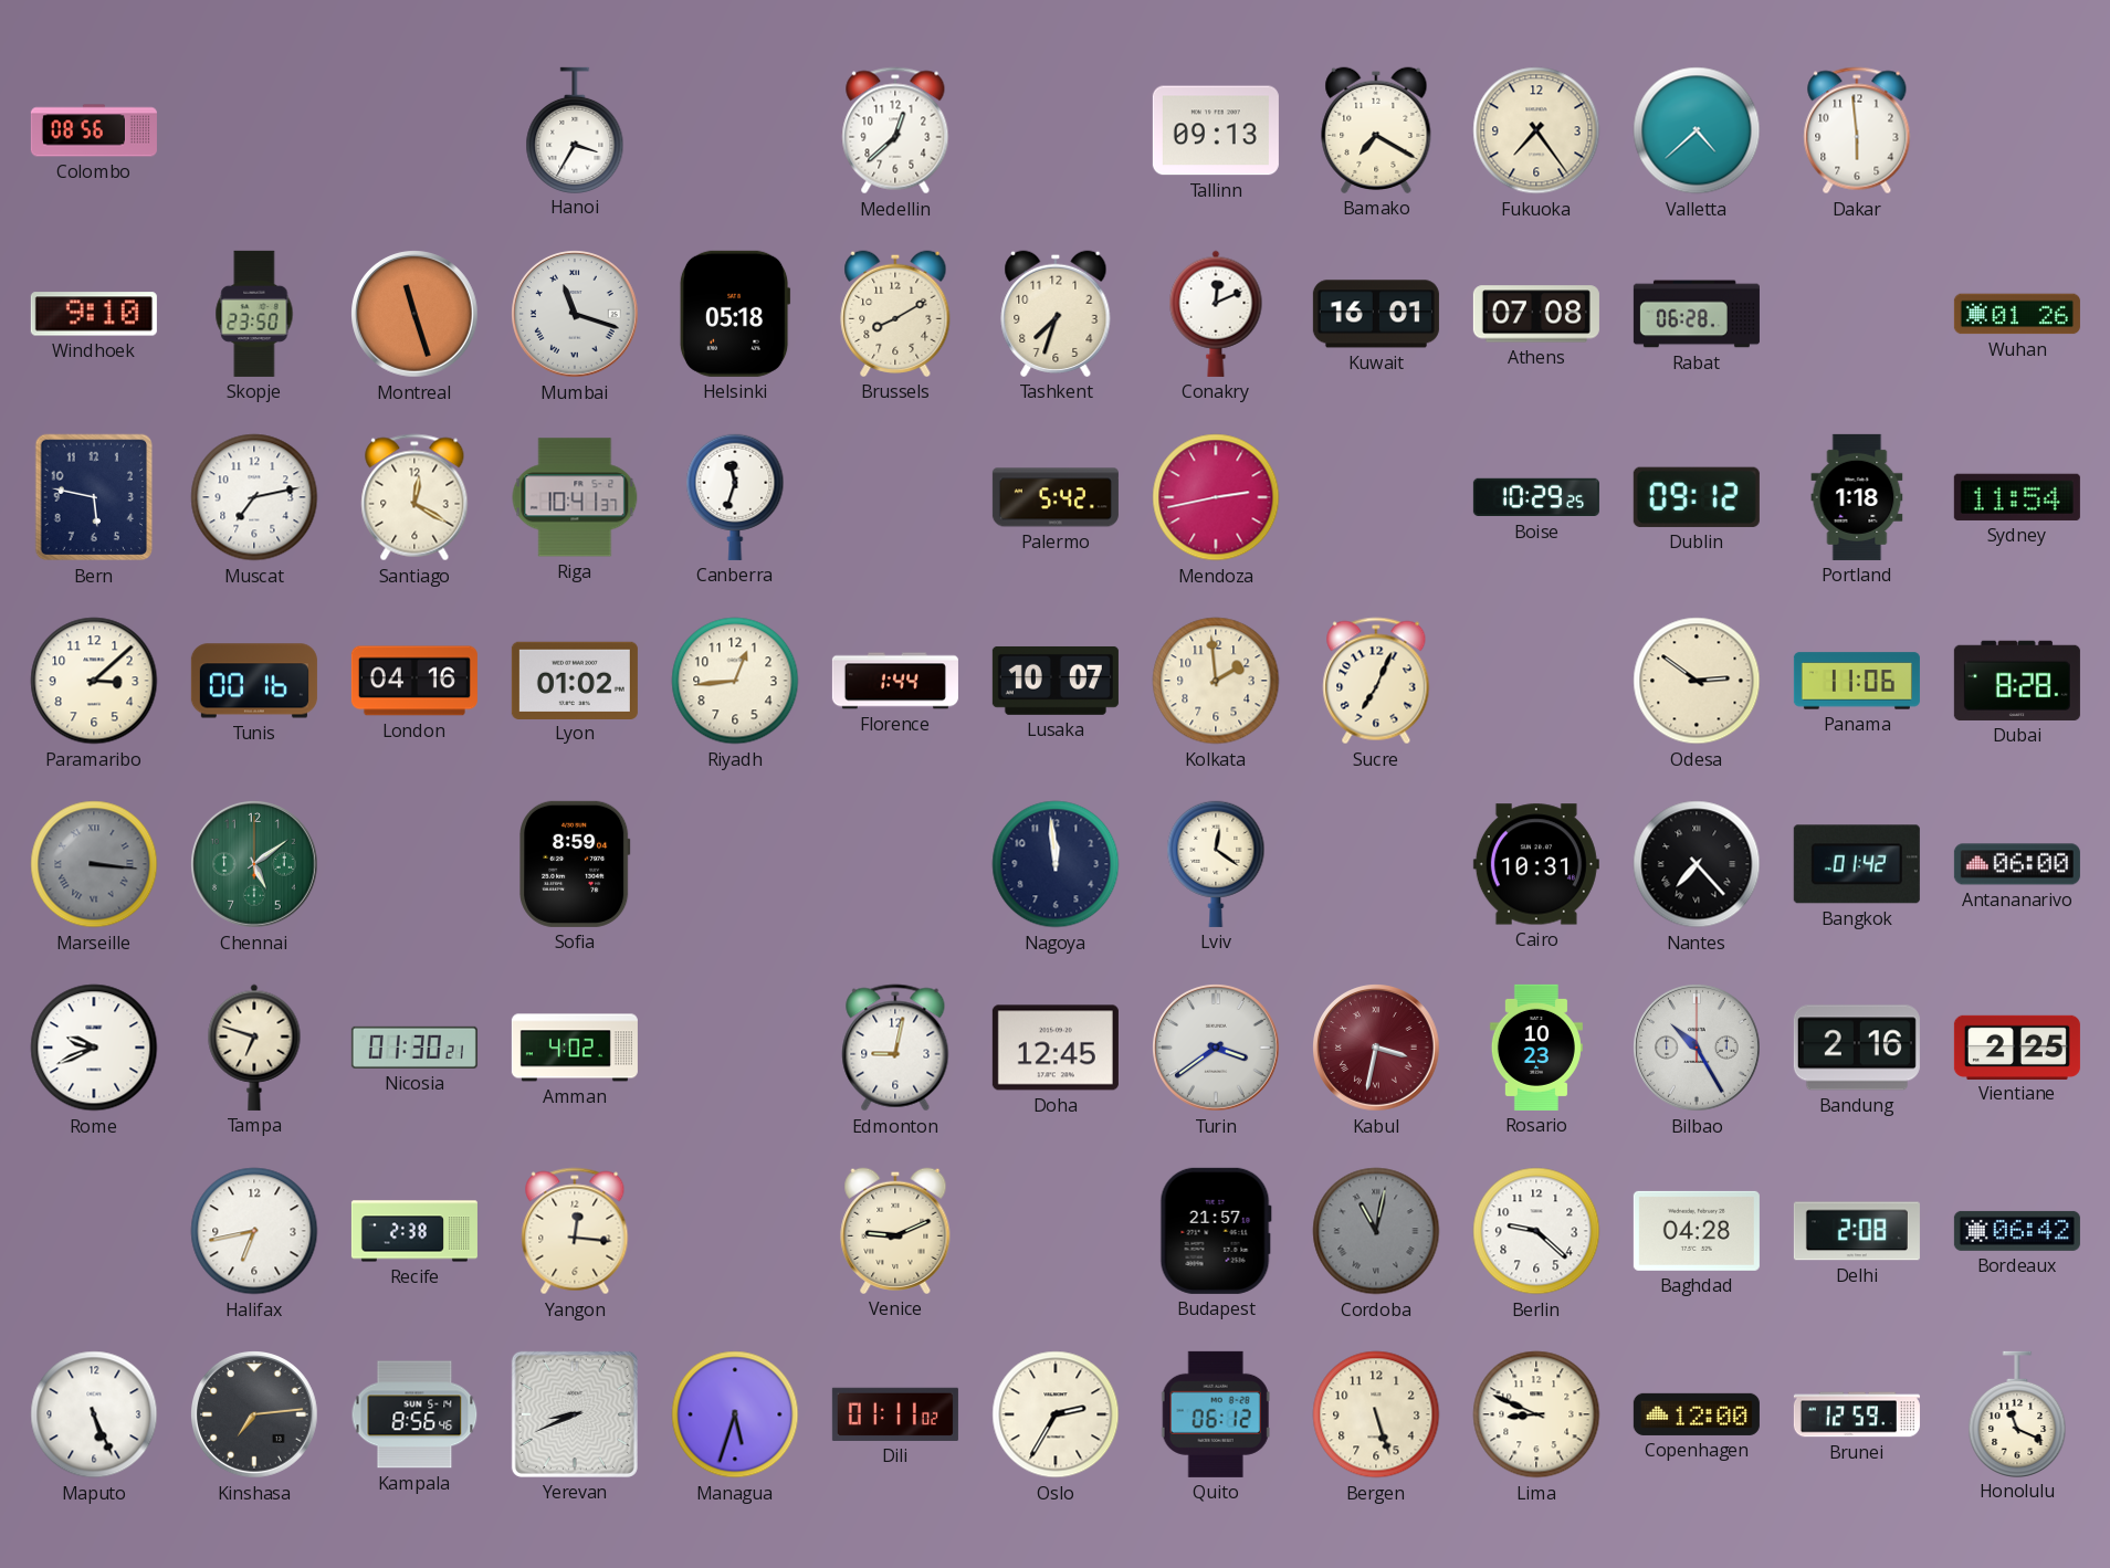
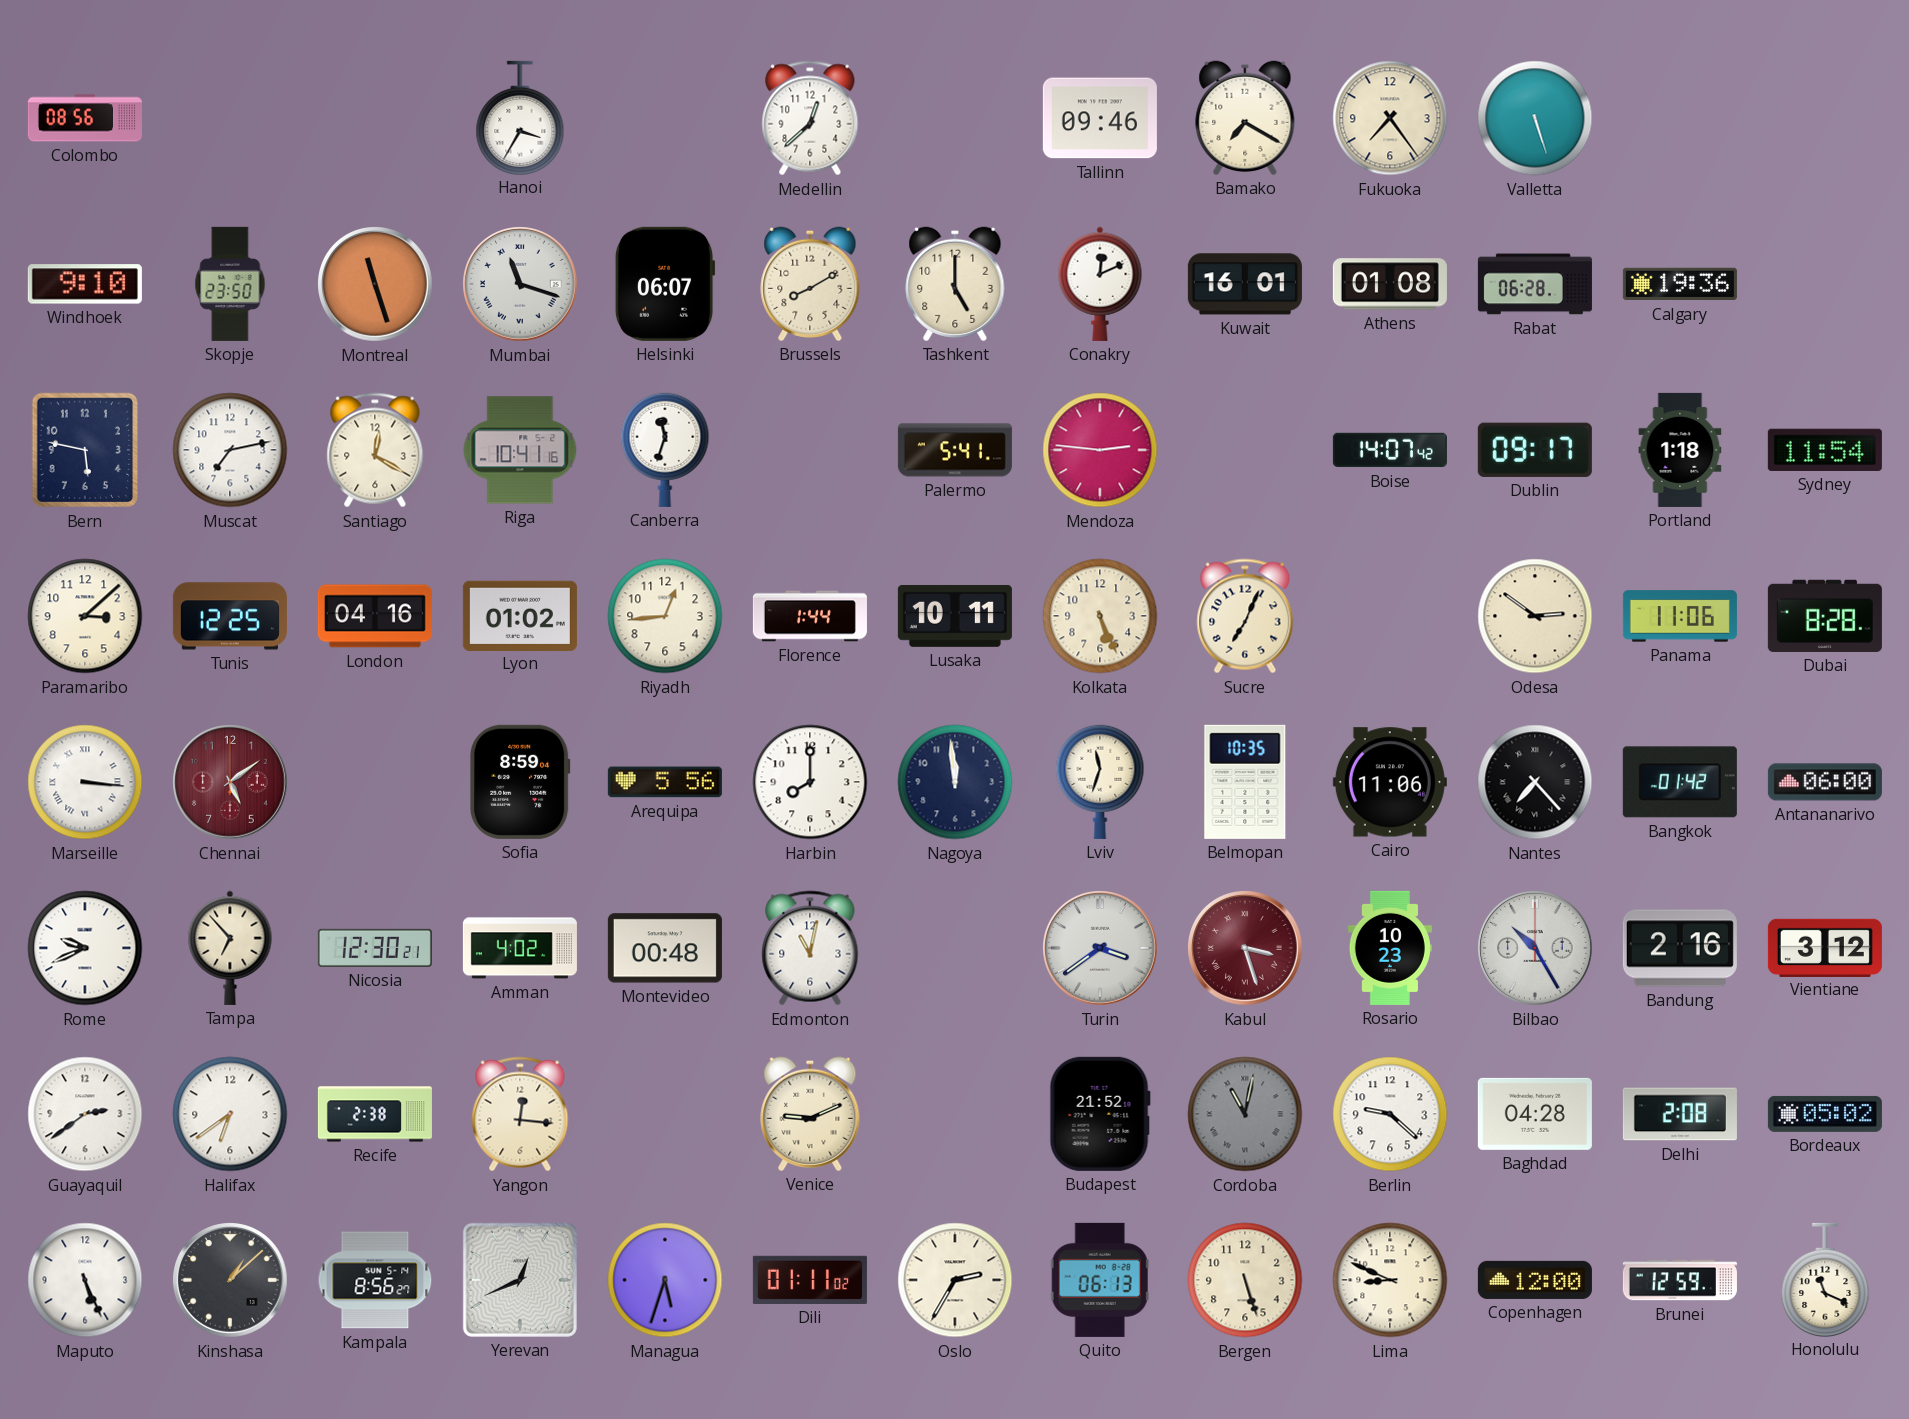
Tallinn: 09:13 -> 09:46
Valletta: 4:38 -> 5:27
Dakar: 5:59 -> none
Helsinki: 05:18 -> 06:07
Tashkent: 7:33 -> 5:00
Athens: 07:08 -> 01:08
Calgary: none -> 19:36
Wuhan: 01:26 -> none
Riga: 10:41:37 -> 10:41:16
Palermo: 5:42 -> 5:41
Mendoza: 2:43 -> 2:46
Boise: 10:29 -> 14:07
Dublin: 09:12 -> 09:17
Tunis: 00:16 -> 12:25
Lusaka: 10:07 -> 10:11
Kolkata: 1:59 -> 5:26
Marseille dial: grey -> white
Chennai dial: green -> burgundy
Arequipa: none -> 5:56
Harbin: none -> 8:00
Lviv: 12:21 -> 11:33
Belmopan: none -> 10:35
Cairo: 10:31 -> 11:06
Tampa: 6:48 -> 6:53
Nicosia: 01:30 -> 12:30
Montevideo: none -> 00:48
Edmonton: 9:02 -> 11:02
Doha: 12:45 -> none
Kabul: 3:32 -> 3:27
Vientiane: 2:25 -> 3:12
Guayaquil: none -> 2:39
Halifax: 6:43 -> 6:39
Budapest: 21:57 -> 21:52
Bordeaux: 06:42 -> 05:02
Kinshasa: 7:14 -> 1:08
Kampala: 8:56:46 -> 8:56:27
Yerevan: 8:41 -> 12:41
Quito: 06:12 -> 06:13
